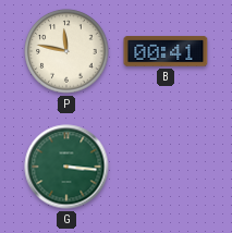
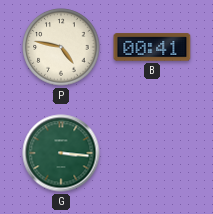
P: 11:47 -> 4:47
